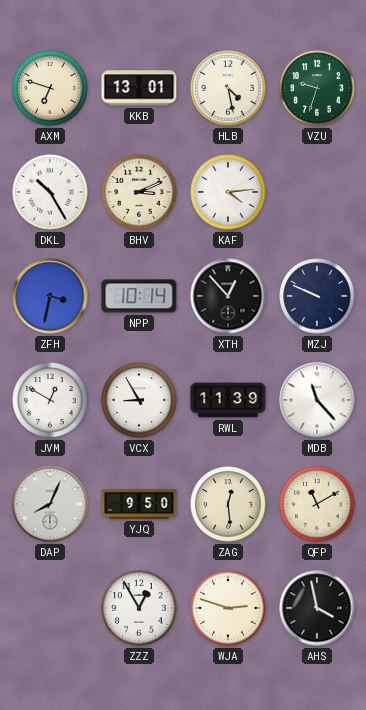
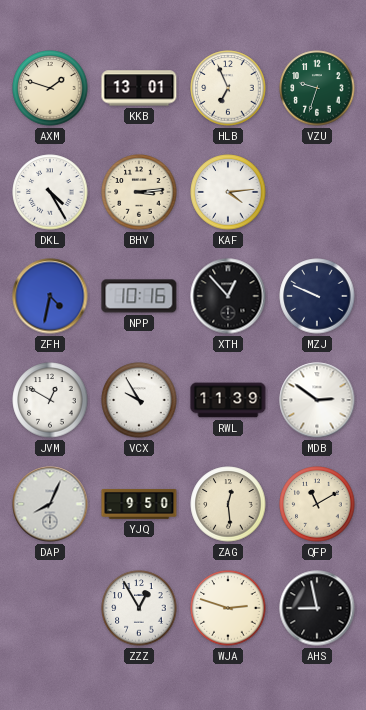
AXM: 6:48 -> 1:48
HLB: 4:28 -> 6:56
DKL: 10:25 -> 4:25
BHV: 3:11 -> 3:14
ZFH: 3:32 -> 4:32
NPP: 10:14 -> 10:16
VCX: 8:55 -> 9:55
MDB: 11:23 -> 2:51
AHS: 3:58 -> 8:58
